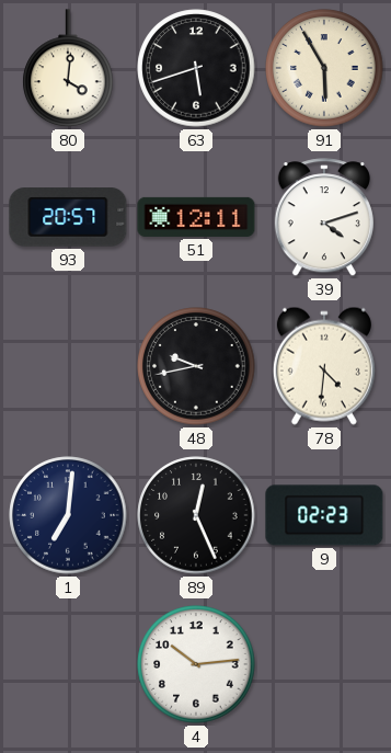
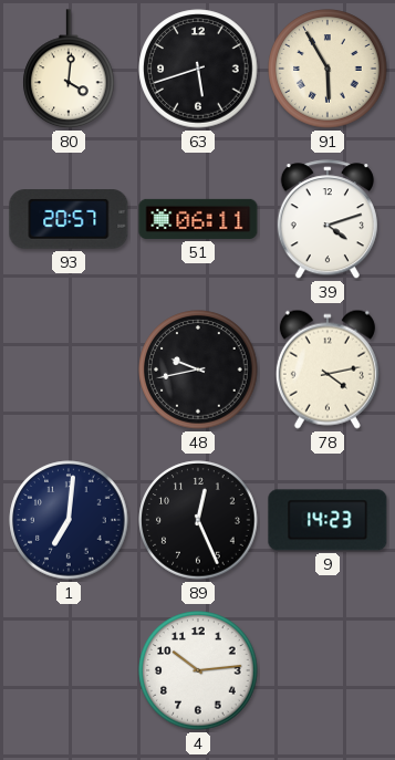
51: 12:11 -> 06:11
78: 4:31 -> 4:13
9: 02:23 -> 14:23
